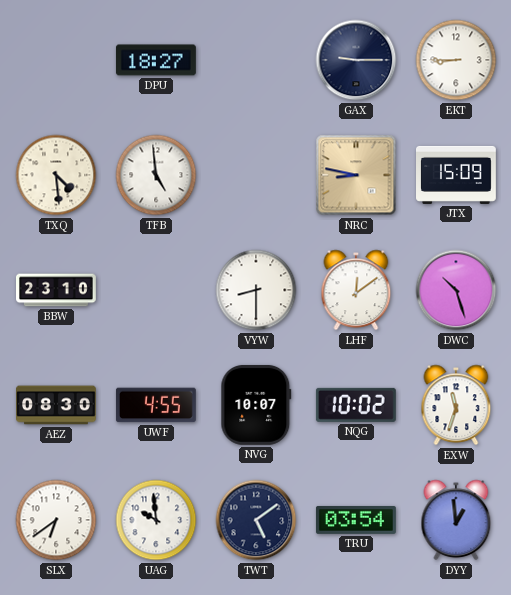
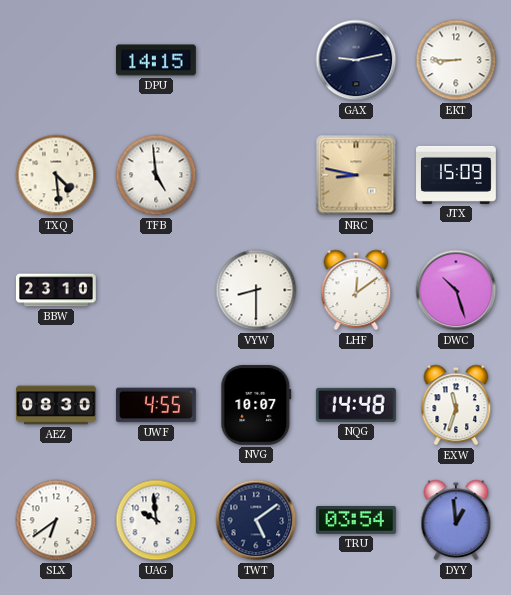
DPU: 18:27 -> 14:15
GAX: 9:15 -> 9:13
NQG: 10:02 -> 14:48
